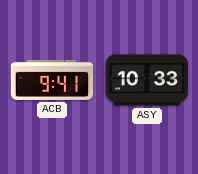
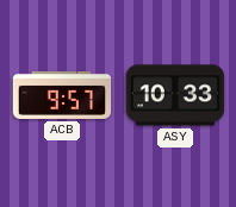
ACB: 9:41 -> 9:57
